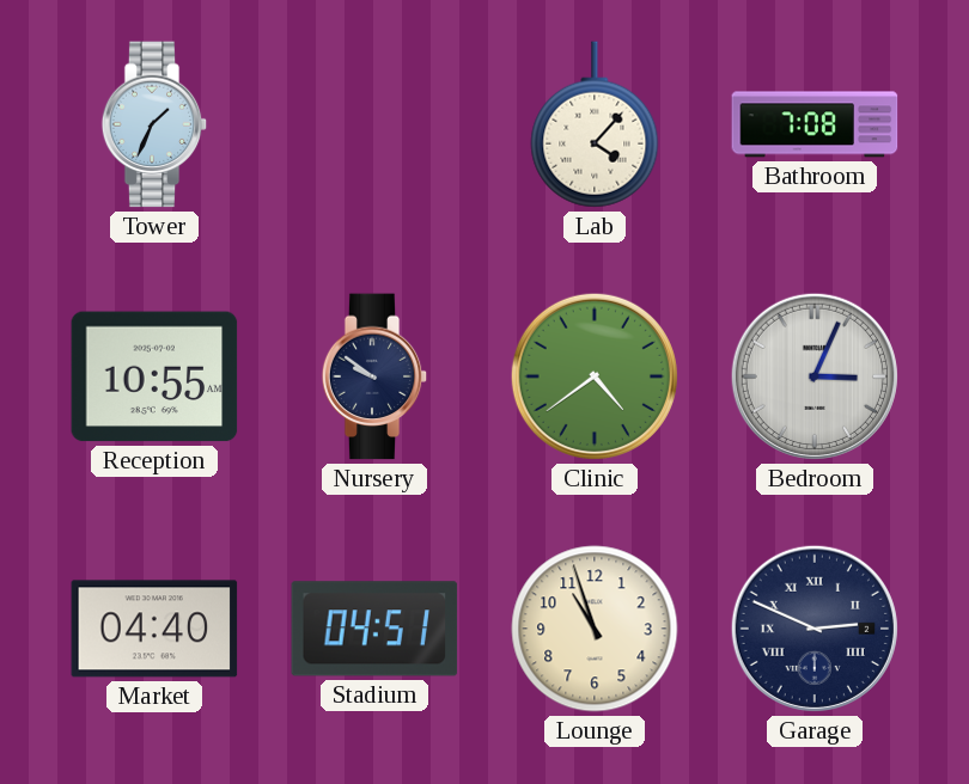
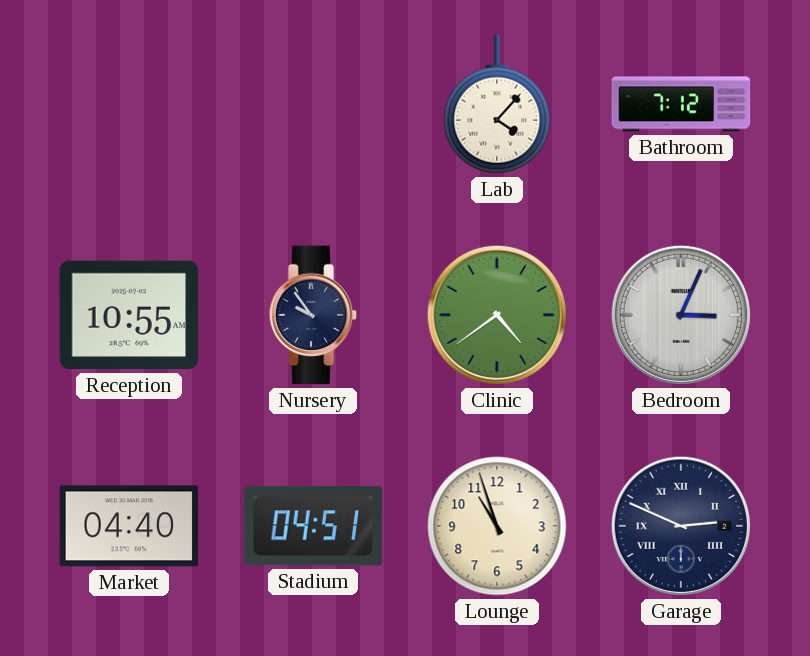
Tower: 1:34 -> none
Bathroom: 7:08 -> 7:12
Nursery: 9:51 -> 9:54
